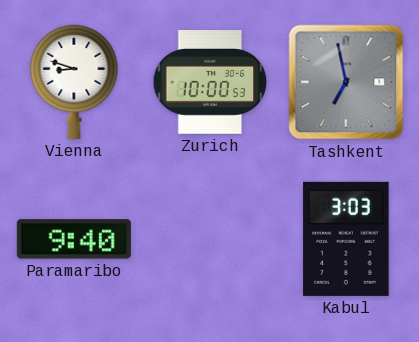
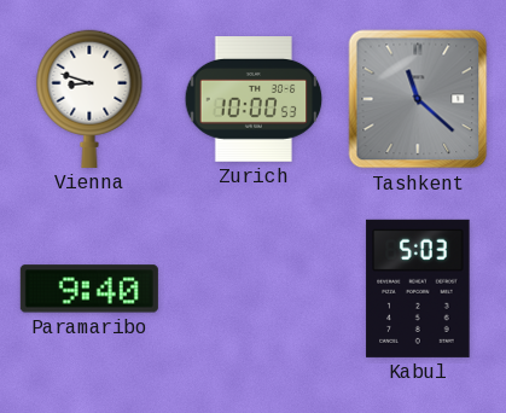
Tashkent: 6:58 -> 11:22
Kabul: 3:03 -> 5:03
